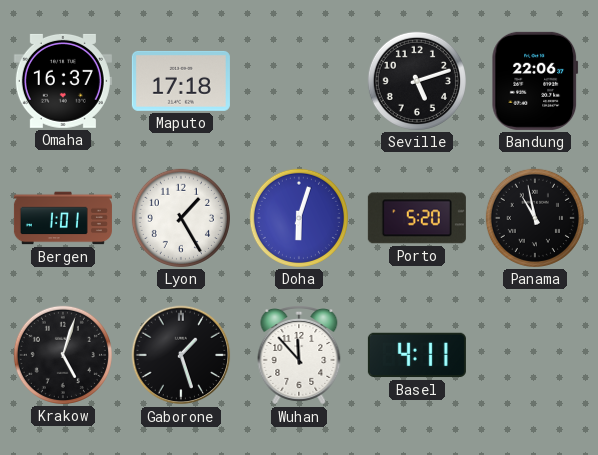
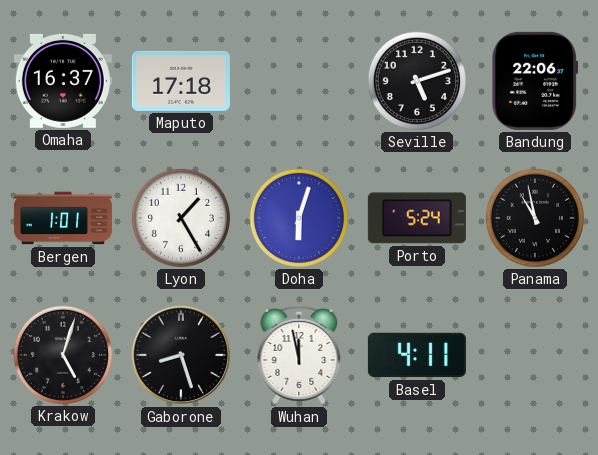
Porto: 5:20 -> 5:24
Gaborone: 1:27 -> 8:27
Wuhan: 11:53 -> 11:58
